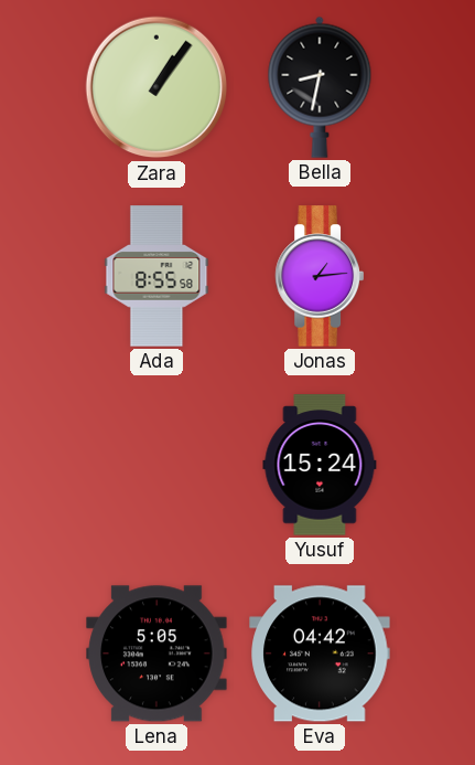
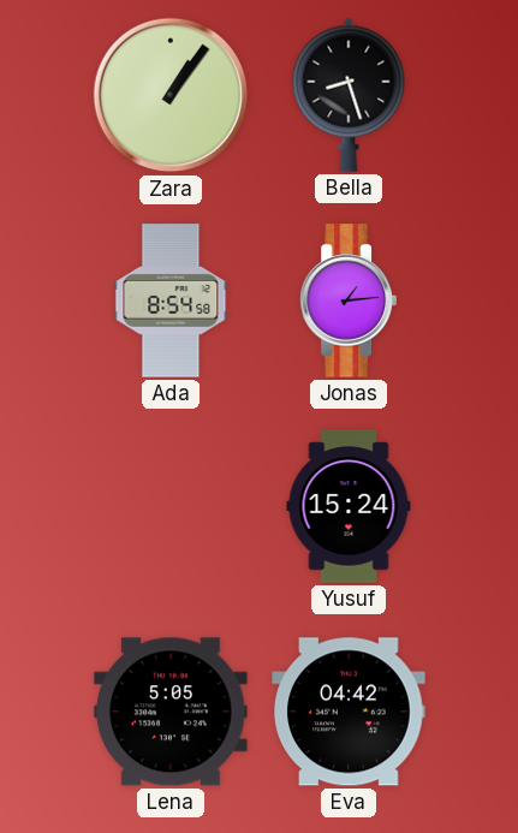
Bella: 8:32 -> 8:27
Ada: 8:55 -> 8:54
